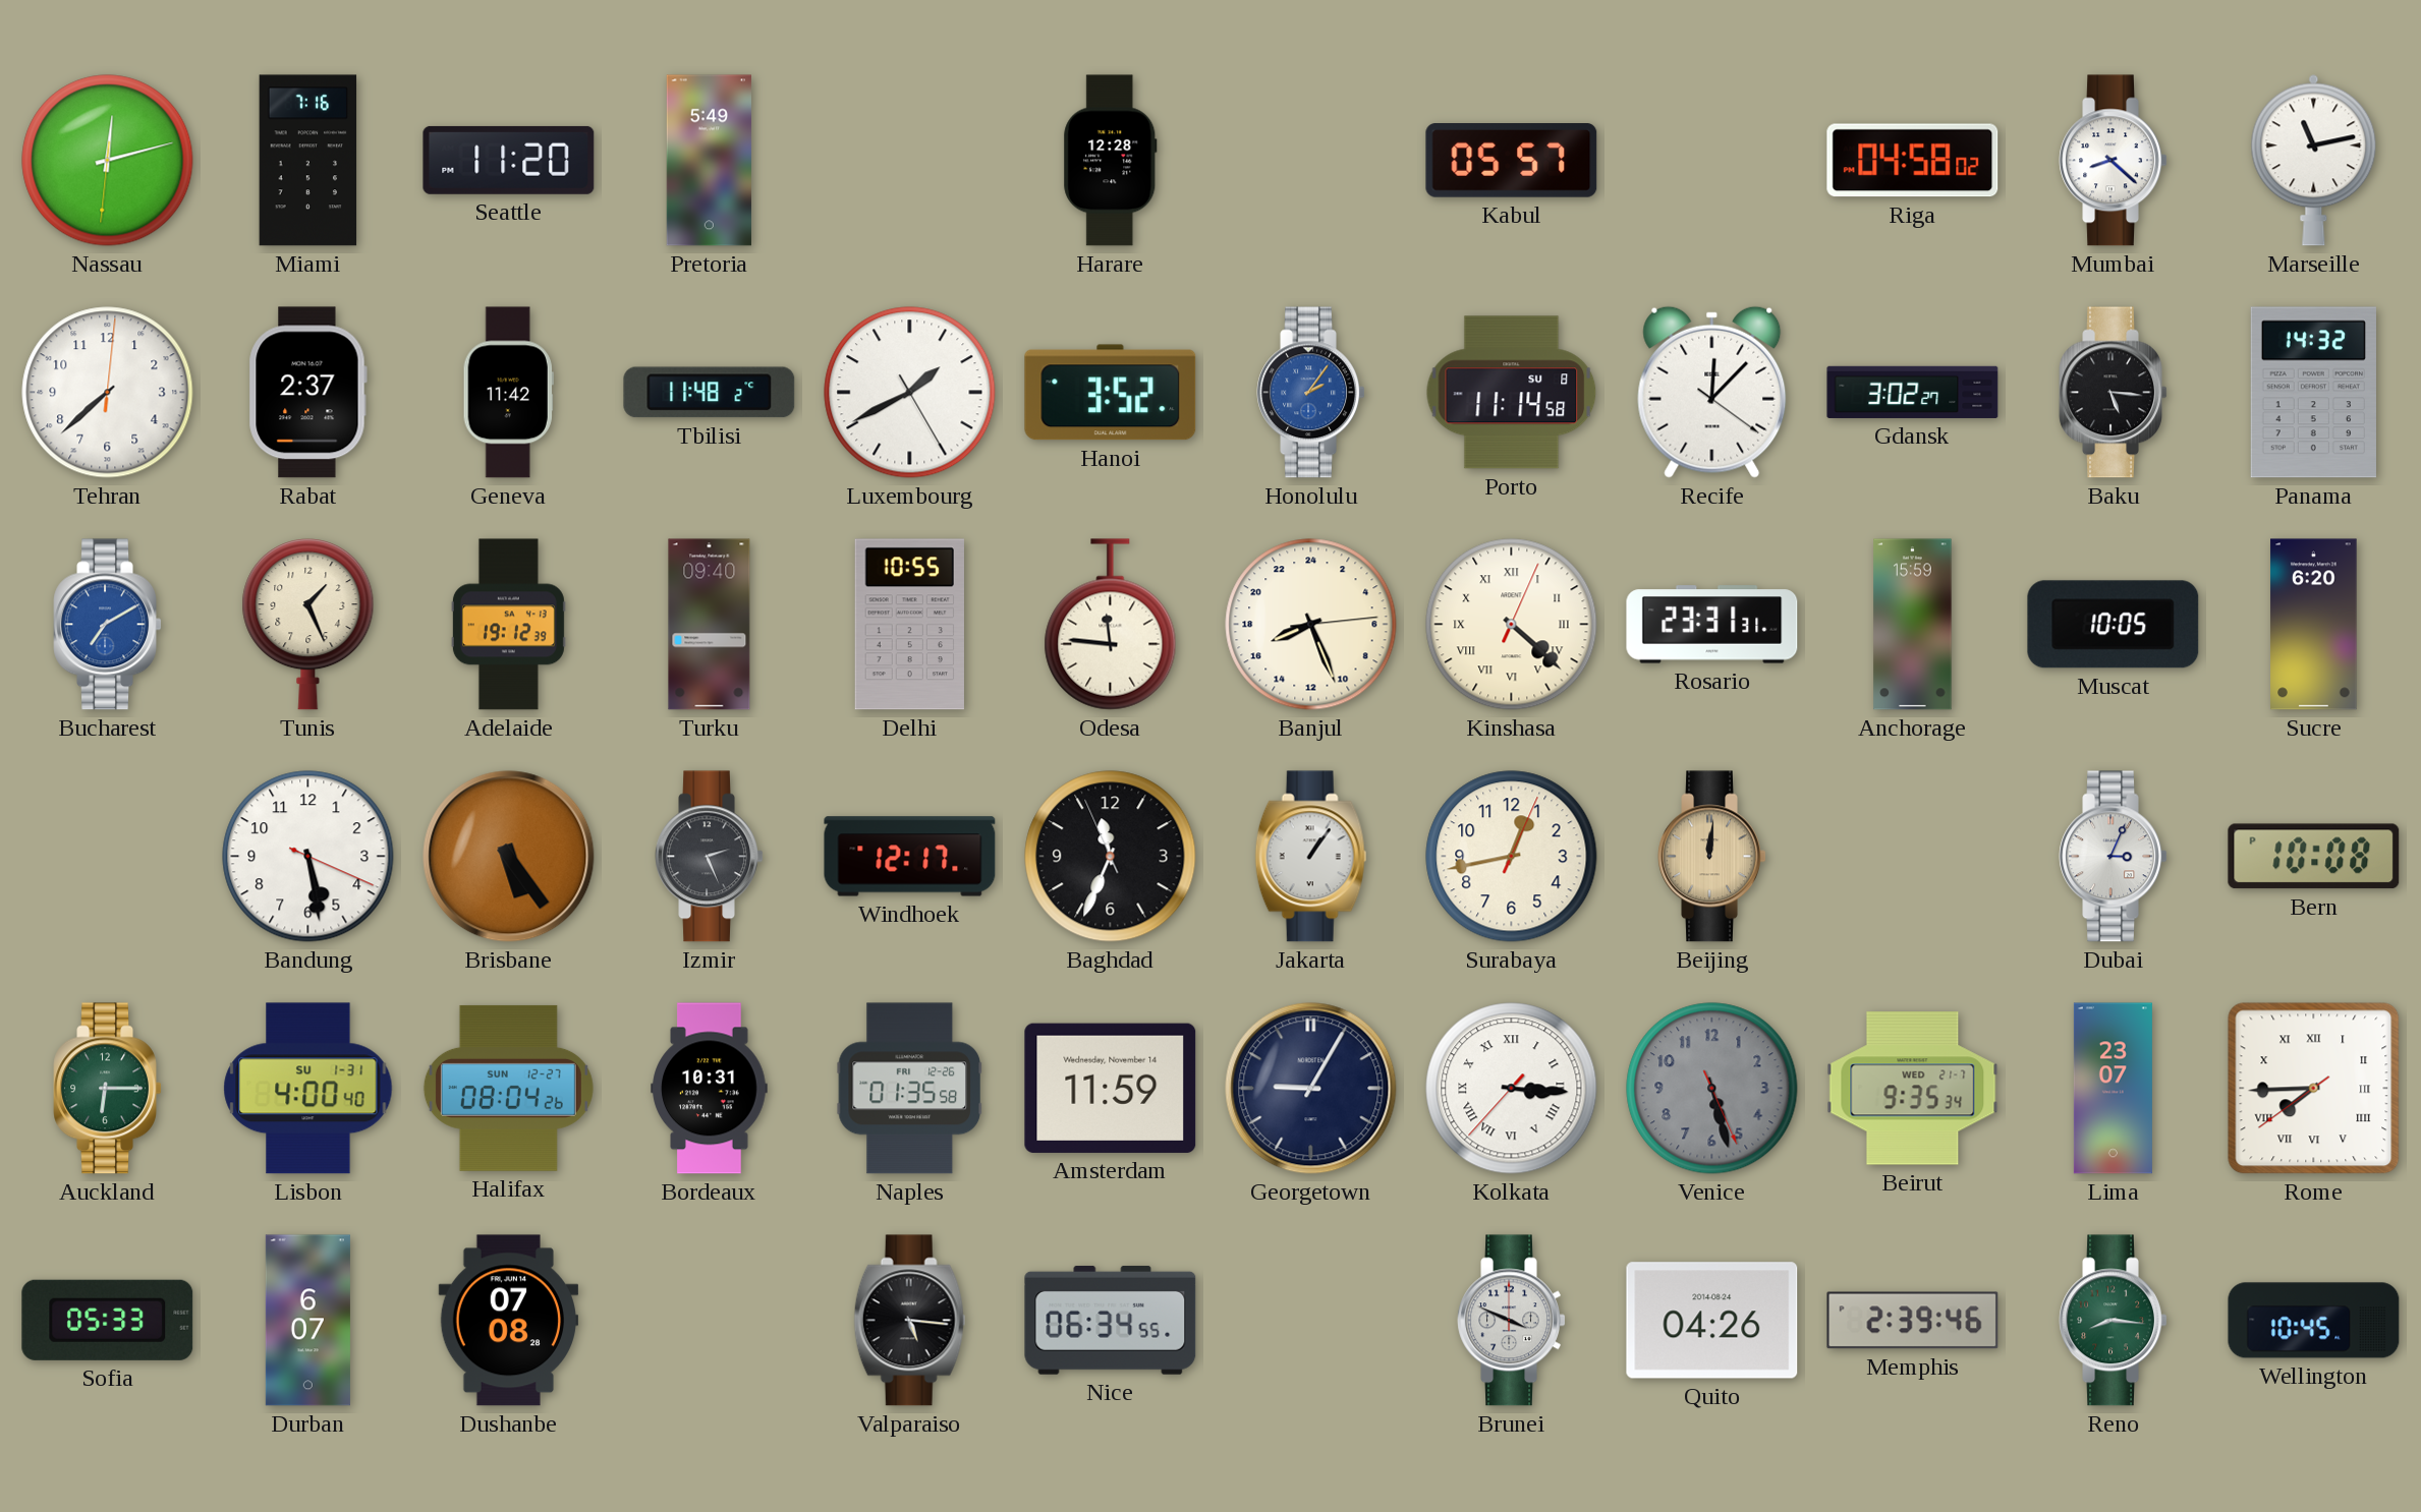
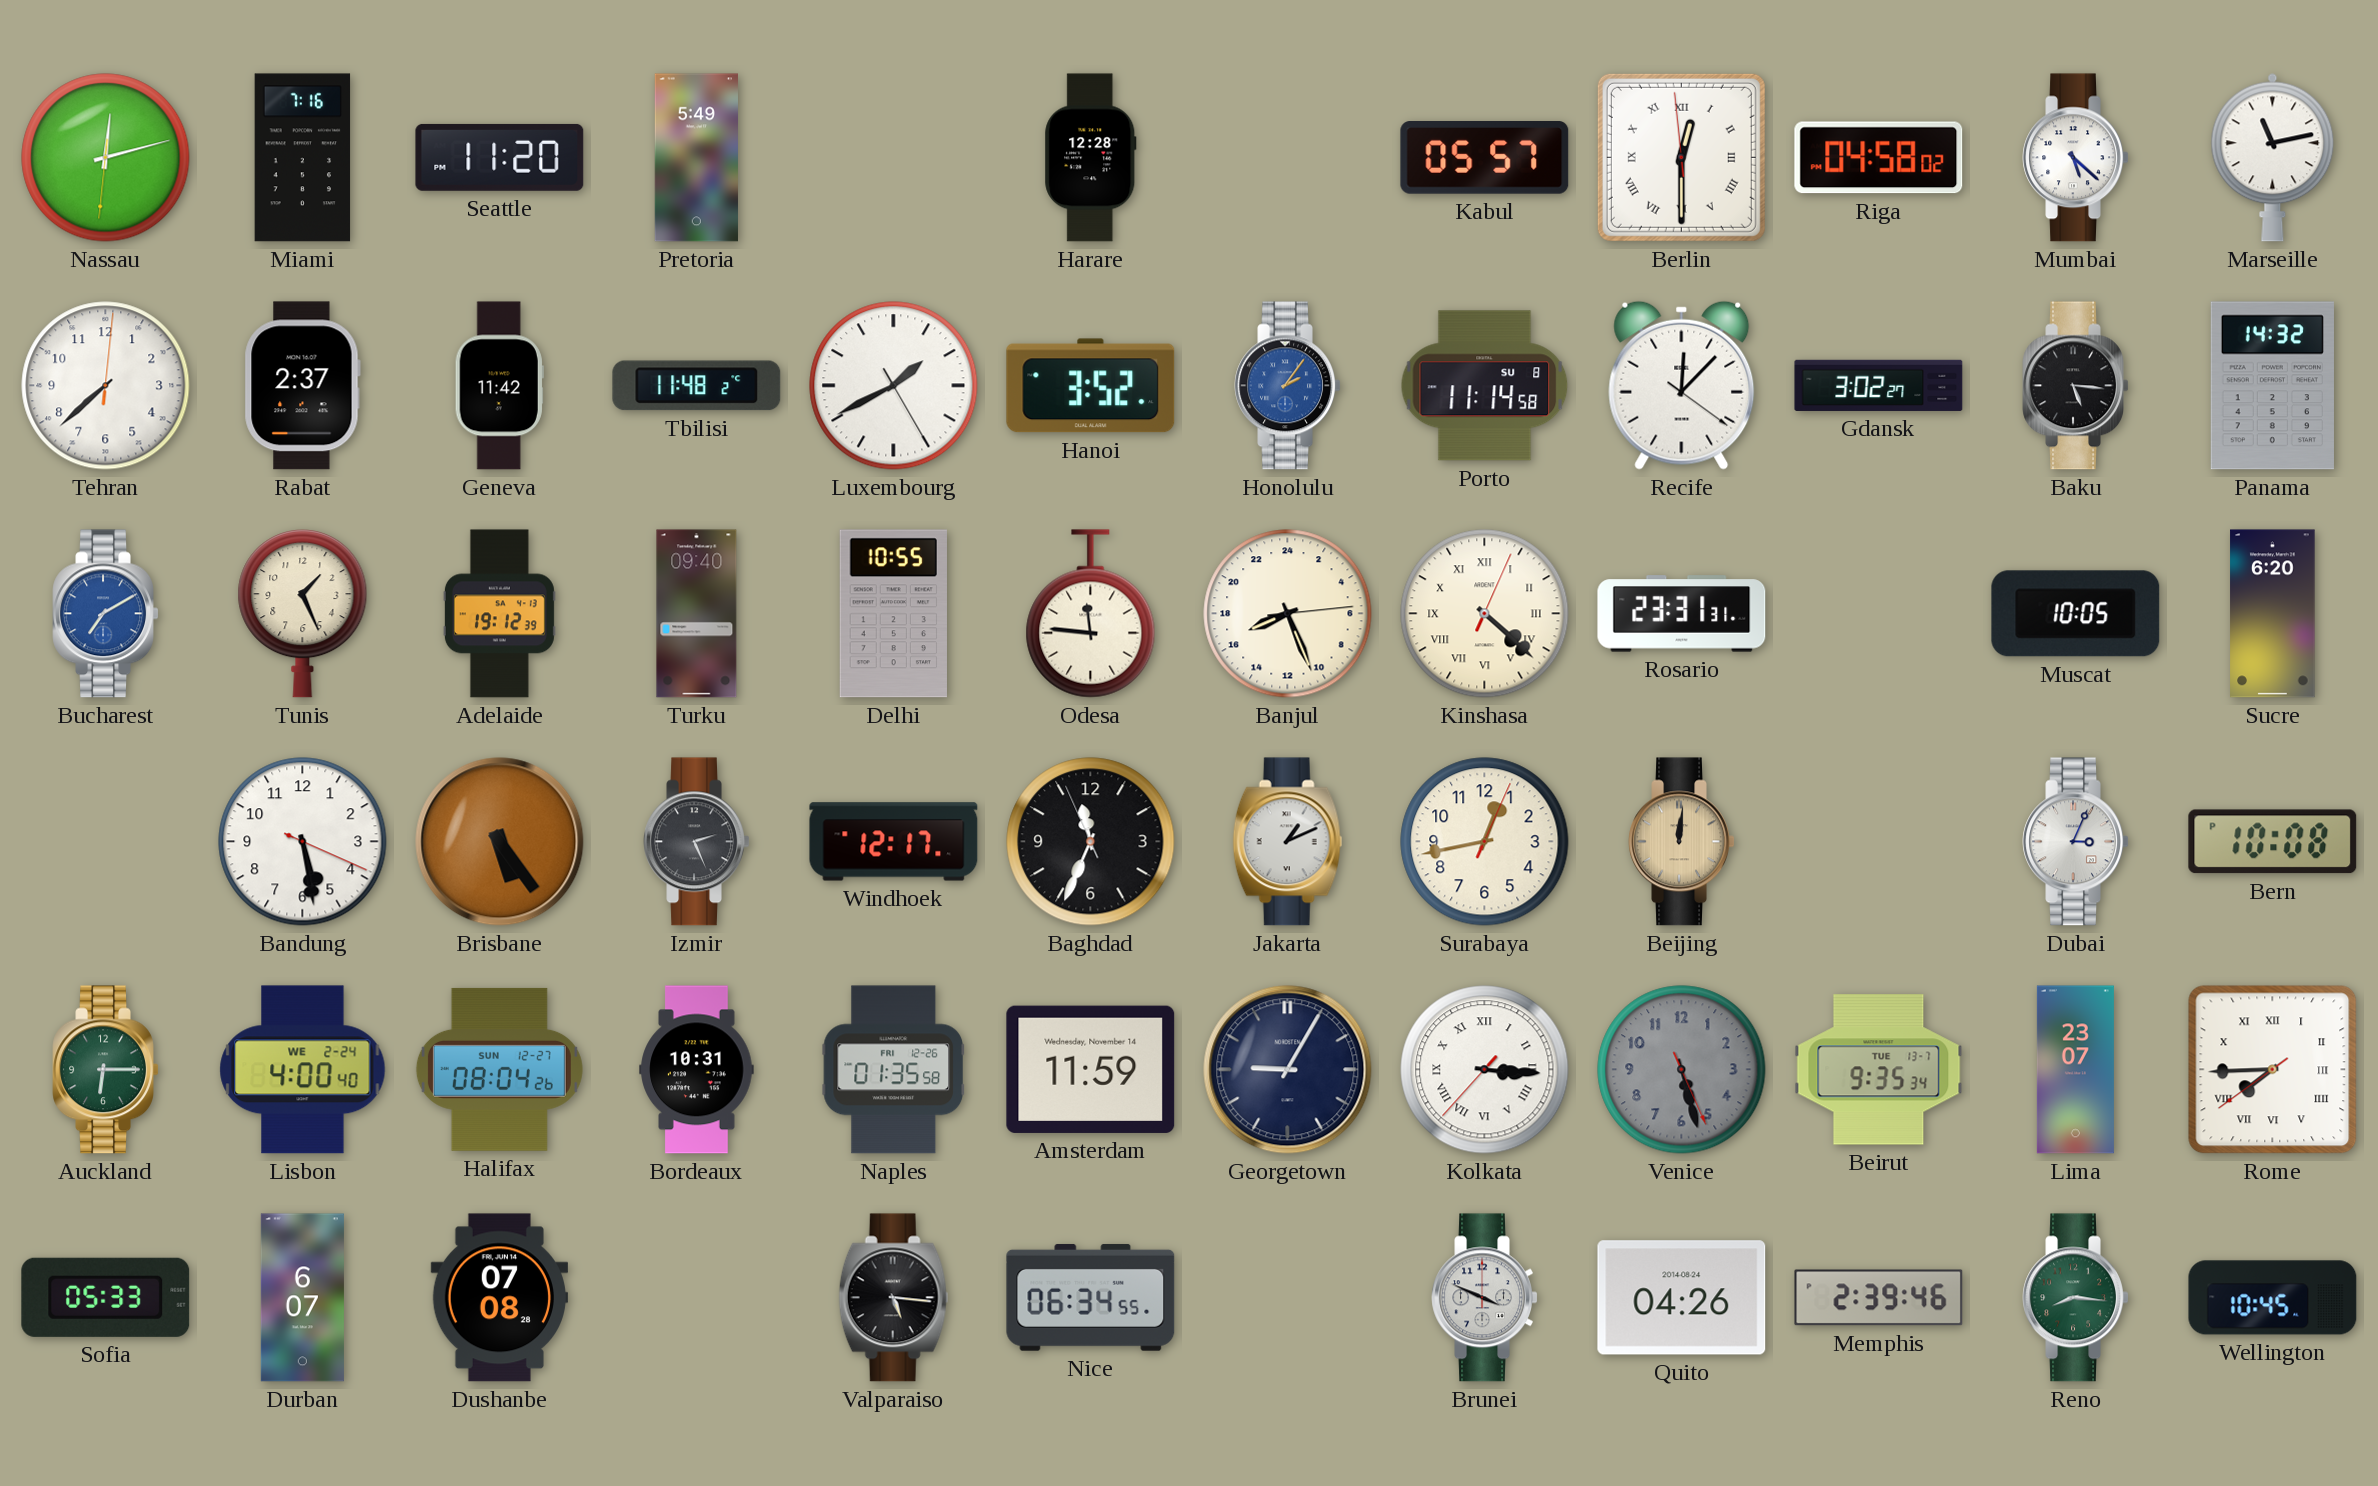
Berlin: none -> 12:29
Mumbai: 8:22 -> 5:22
Anchorage: 15:59 -> none
Jakarta: 1:06 -> 1:11
Lisbon date: SU 1-31 -> WE 2-24
Beirut date: WED 21-7 -> TUE 13-7
